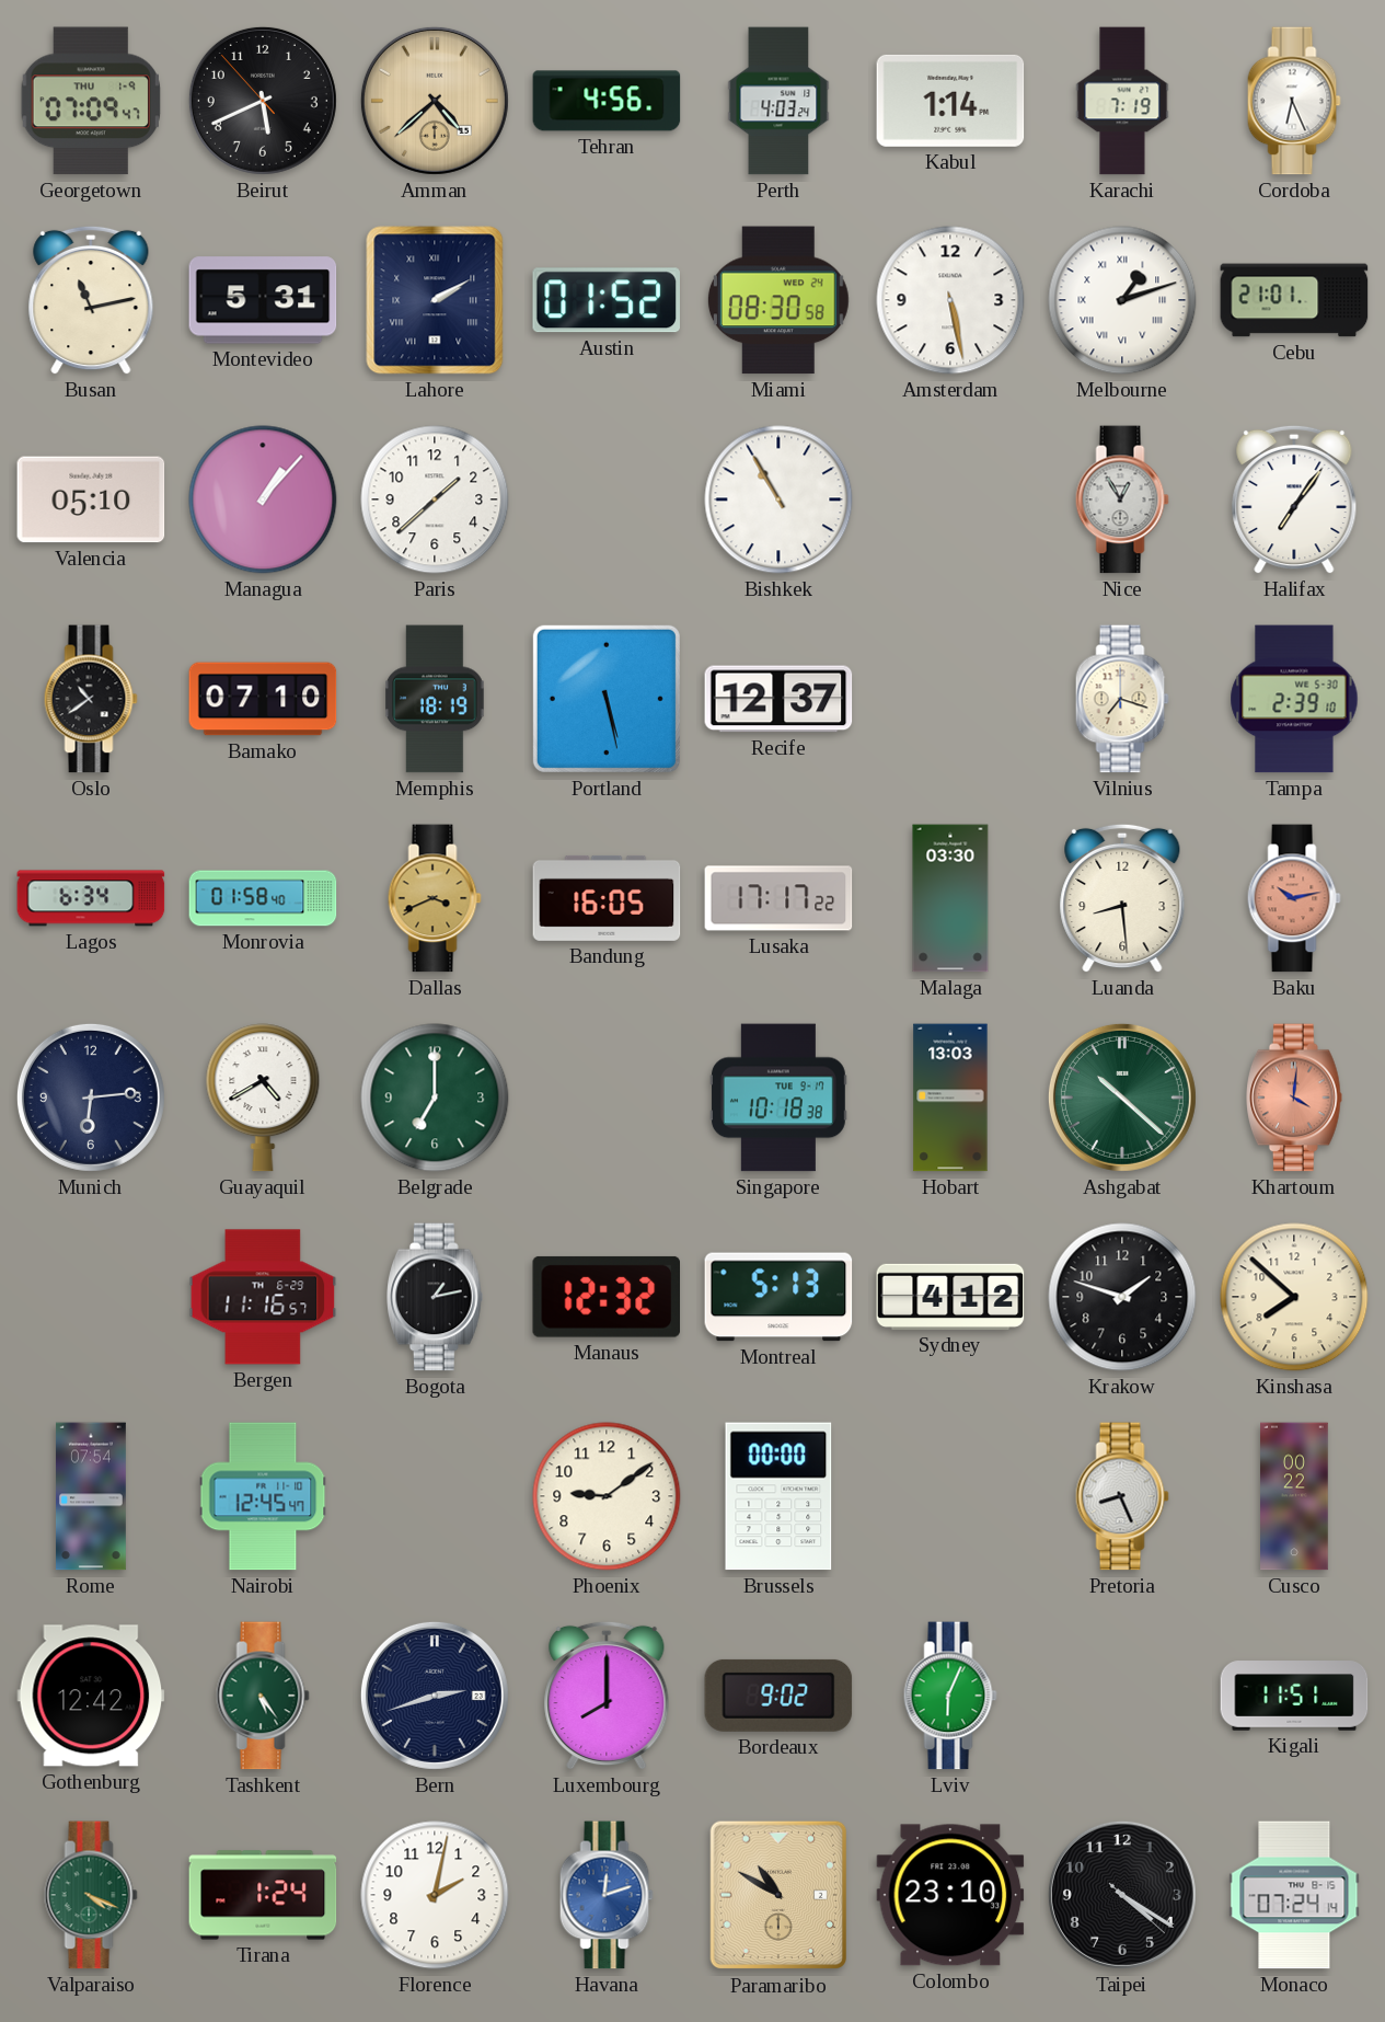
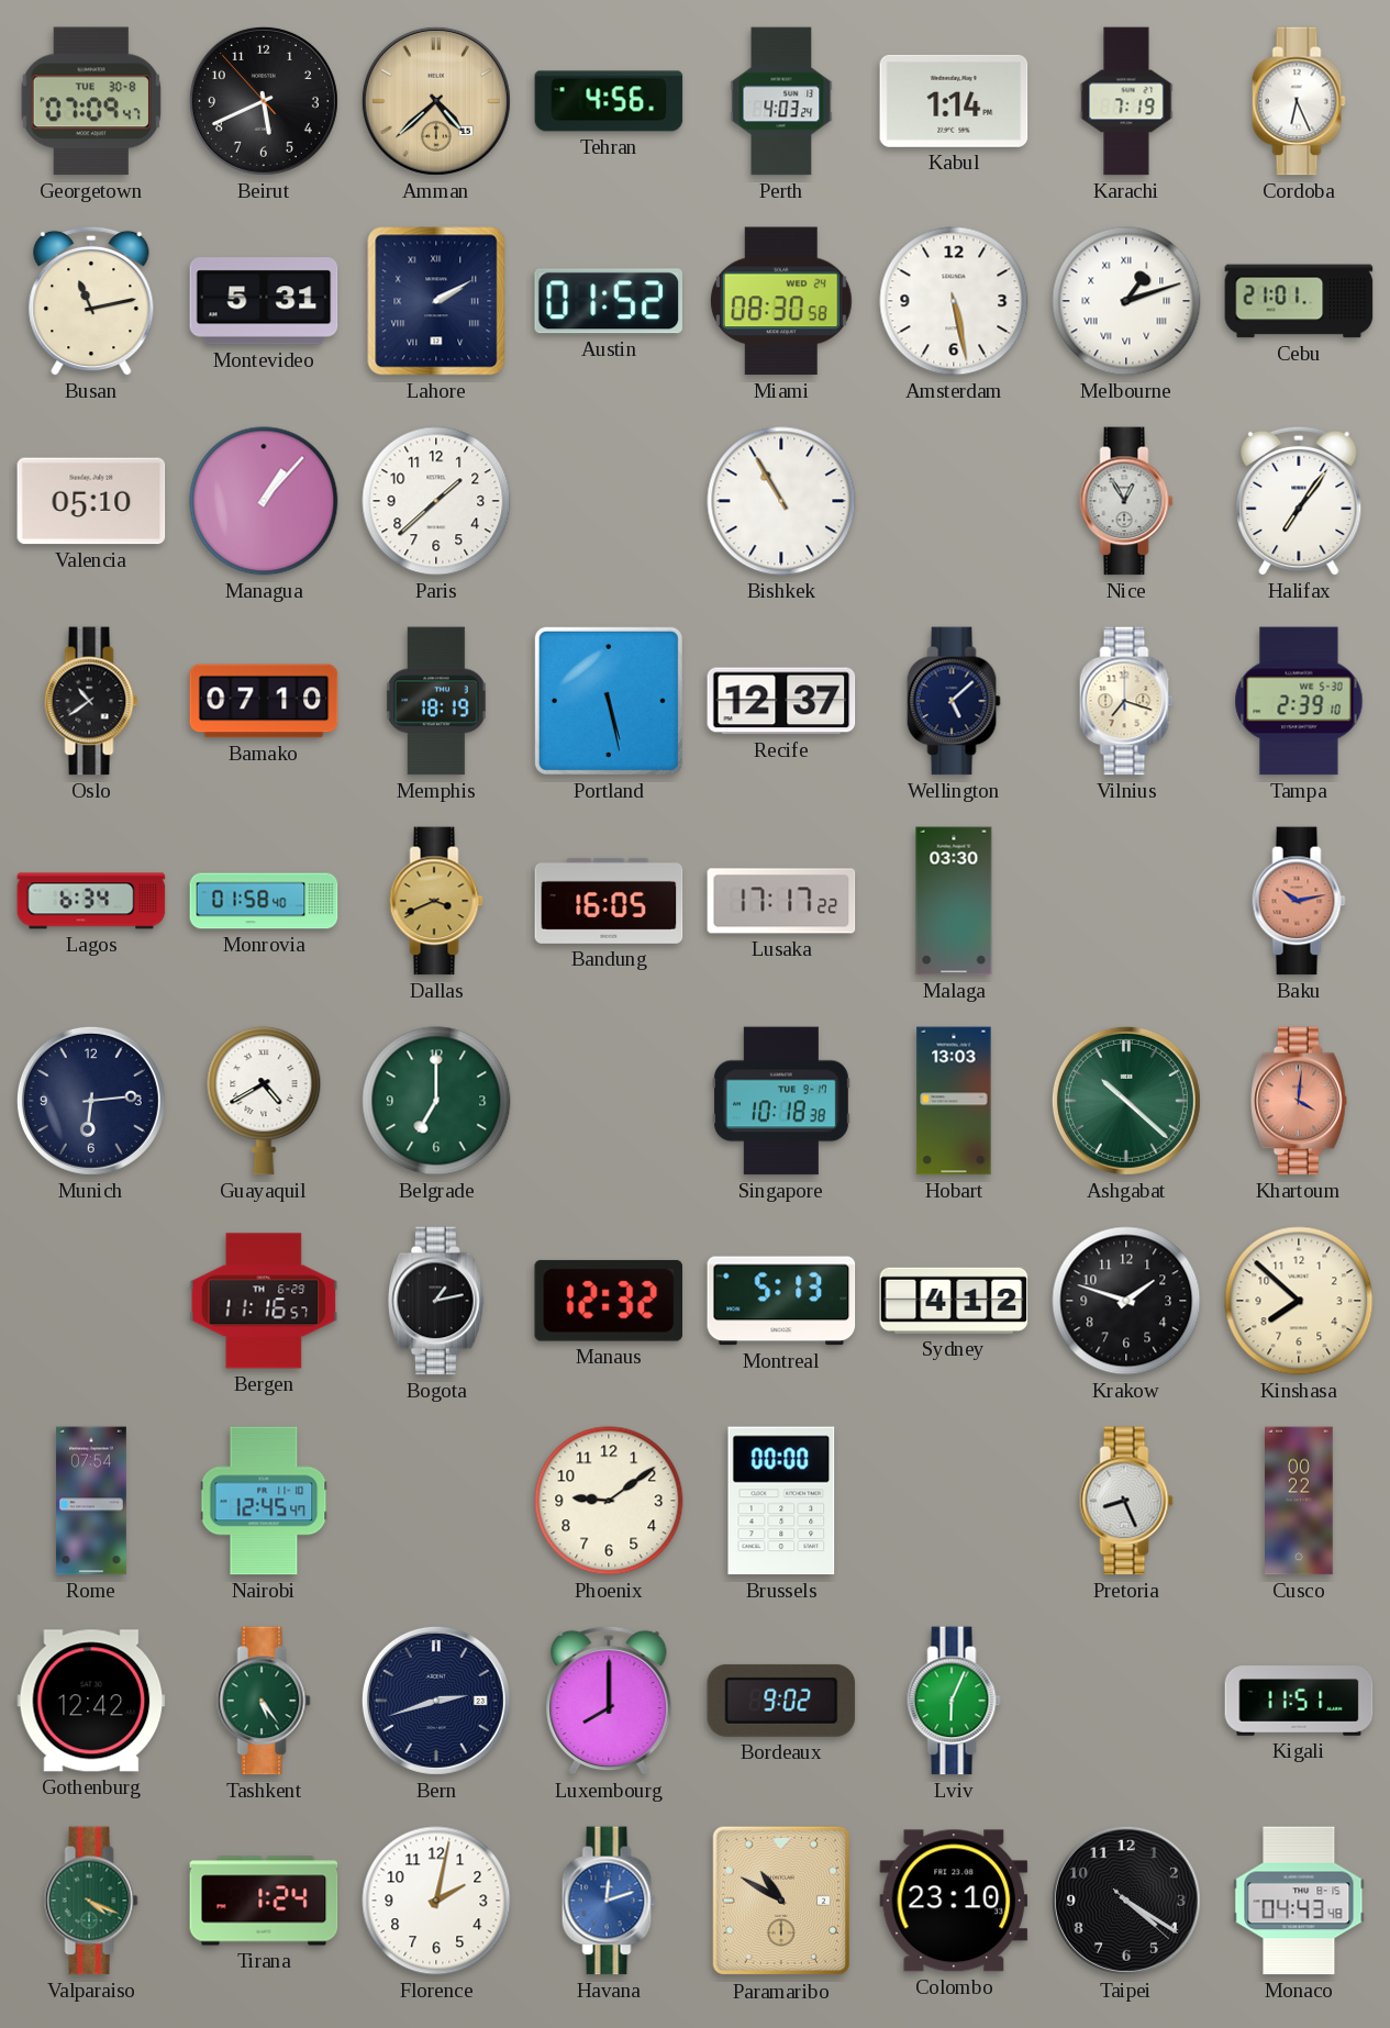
Georgetown date: THU 1-9 -> TUE 30-8
Wellington: none -> 5:08
Luanda: 8:29 -> none
Monaco: 07:24 -> 04:43
